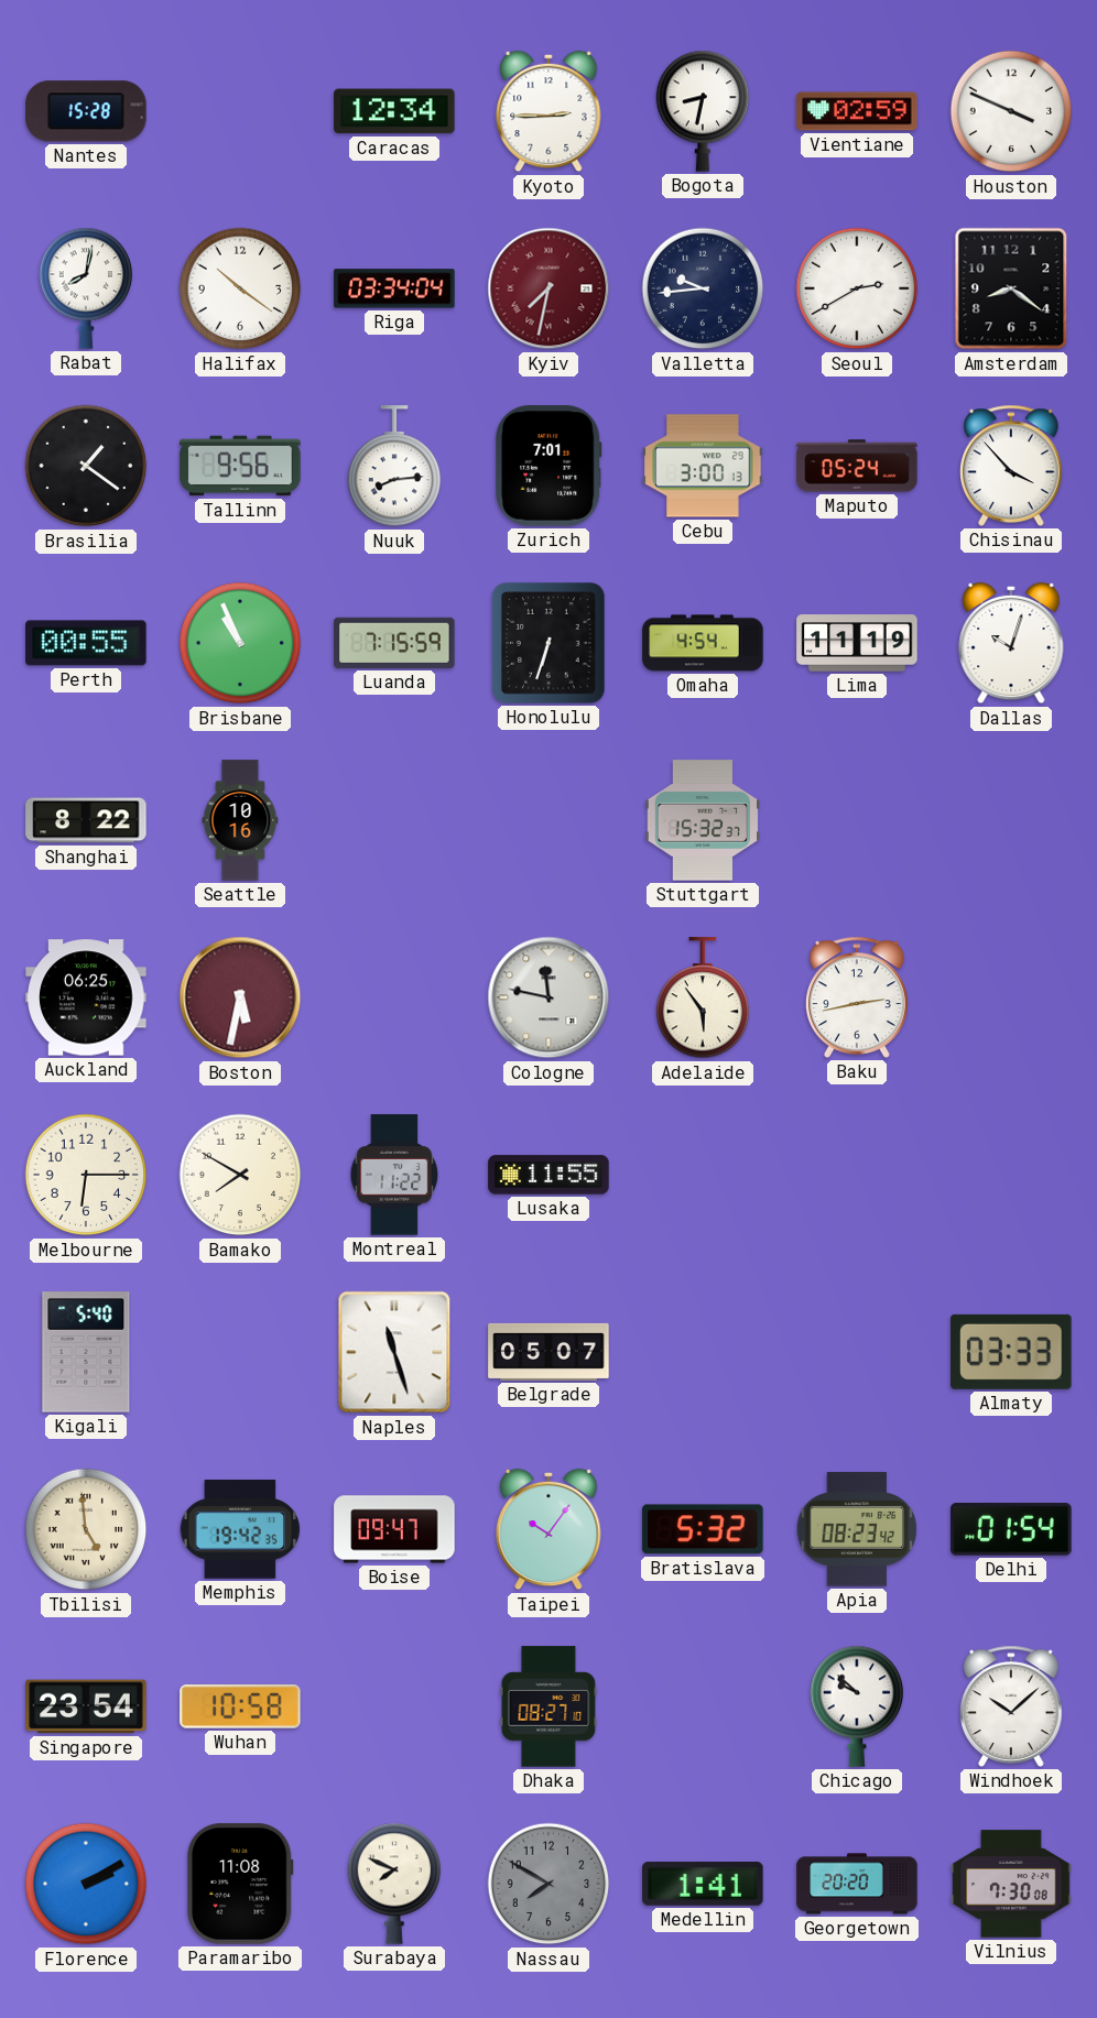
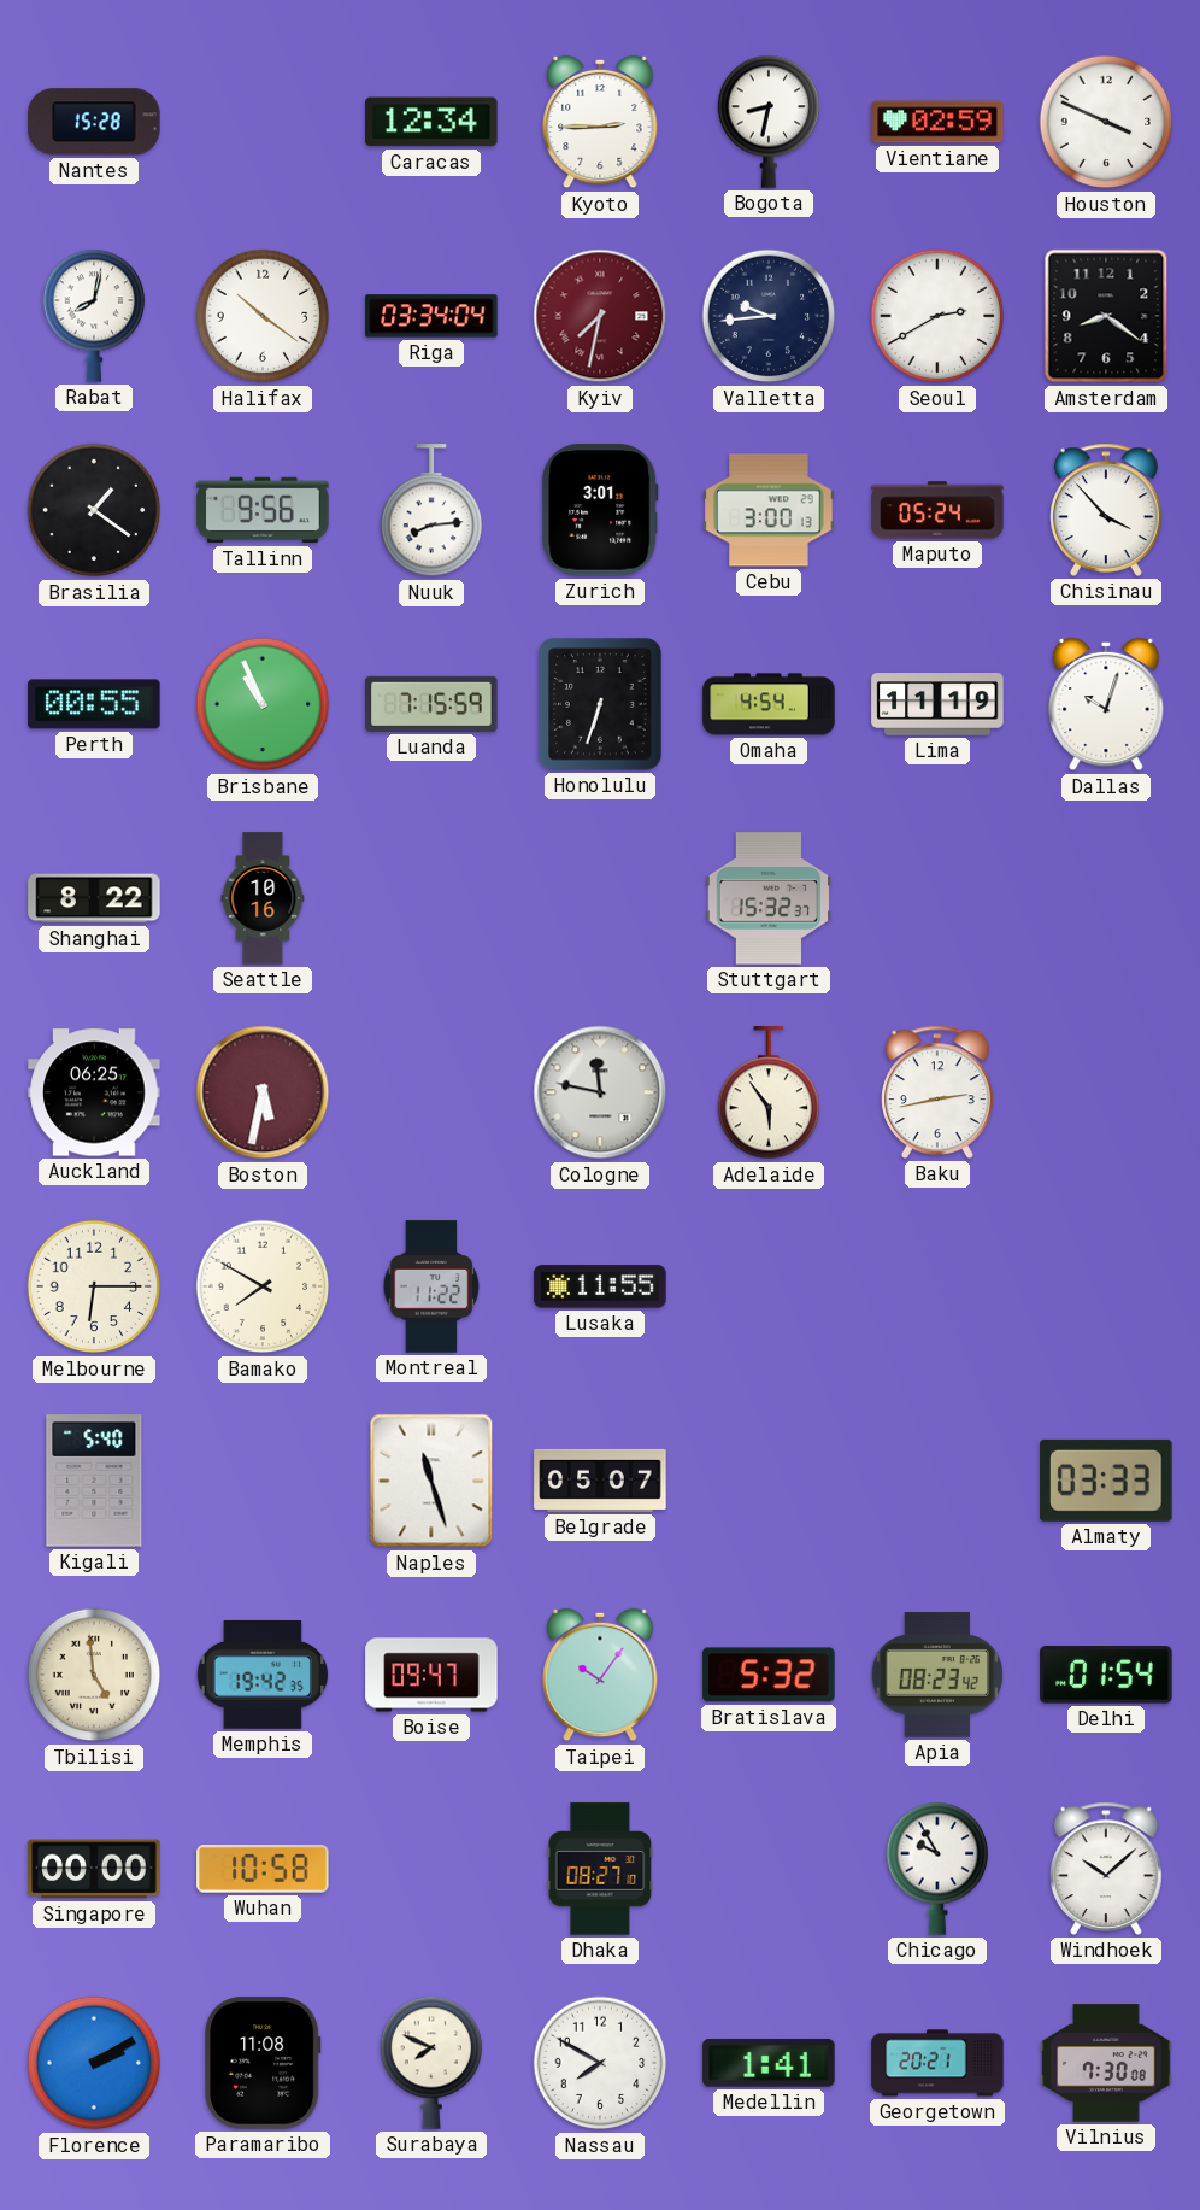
Zurich: 7:01 -> 3:01
Singapore: 23:54 -> 00:00
Chicago: 9:52 -> 9:55
Nassau dial: grey -> white
Georgetown: 20:20 -> 20:21
